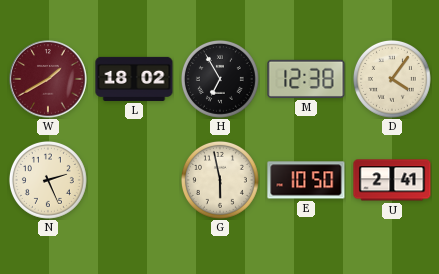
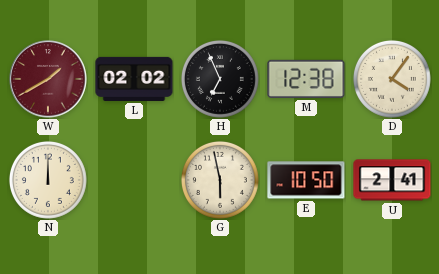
L: 18:02 -> 02:02
H: 6:55 -> 6:56
N: 2:26 -> 12:00
